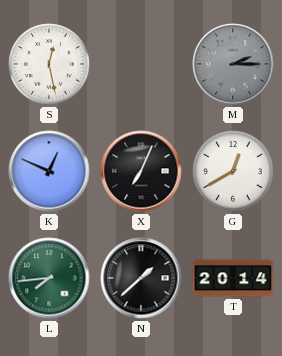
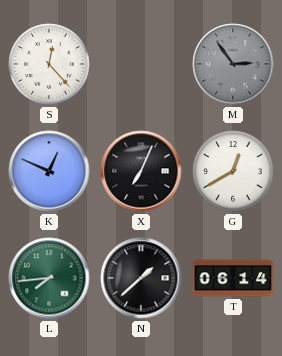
S: 12:28 -> 12:23
M: 2:15 -> 2:54
T: 20:14 -> 06:14
